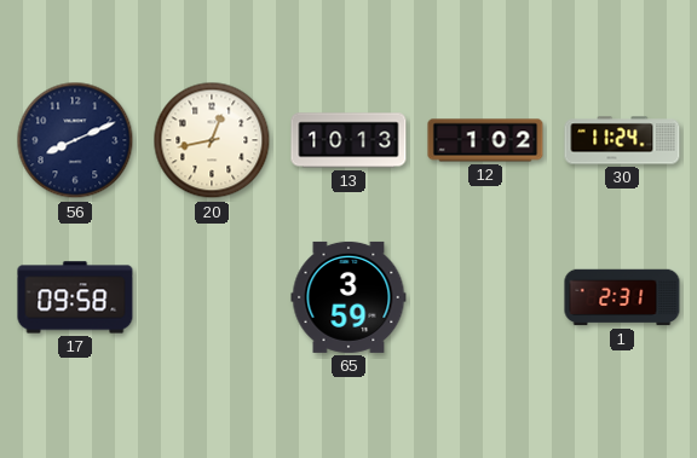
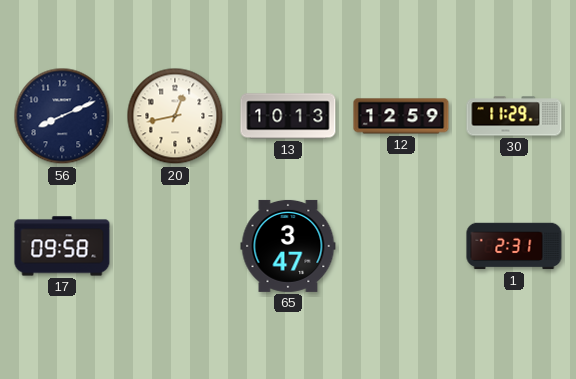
12: 1:02 -> 12:59
30: 11:24 -> 11:29
65: 3:59 -> 3:47
